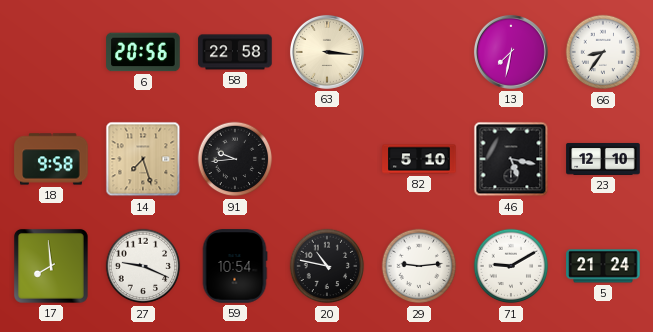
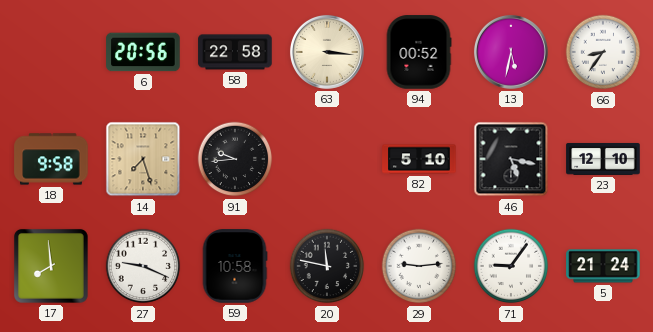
94: none -> 00:52
13: 7:32 -> 5:32
59: 10:54 -> 10:58
20: 10:47 -> 11:47
71: 9:10 -> 9:06
